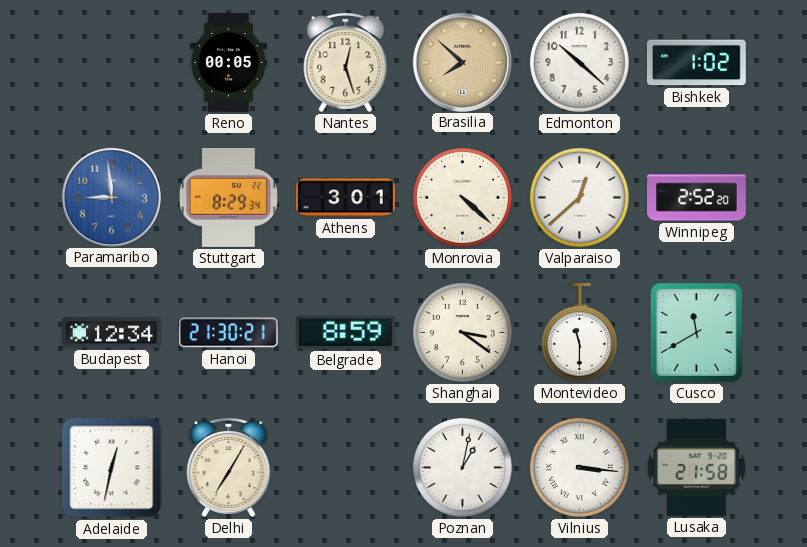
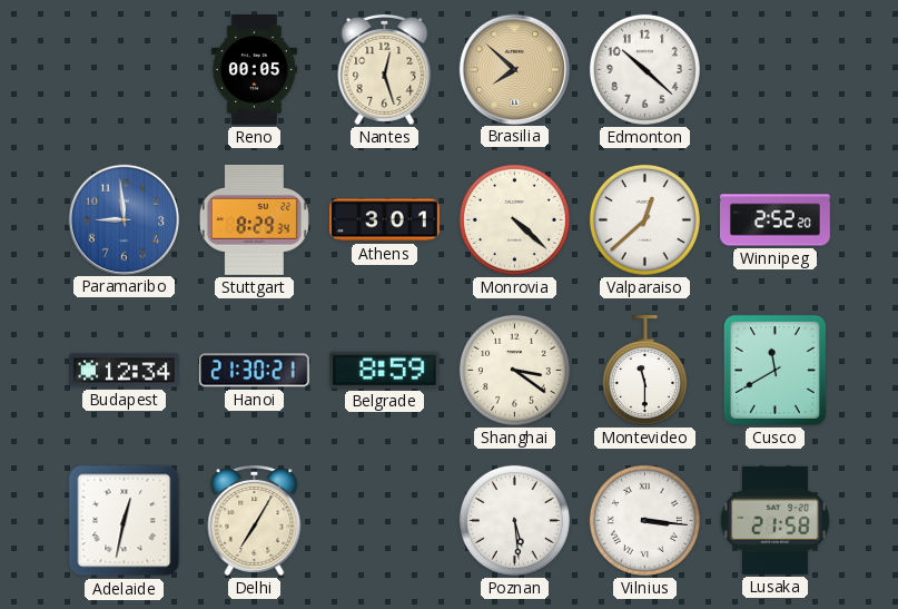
Bishkek: 1:02 -> none
Poznan: 1:02 -> 5:29
